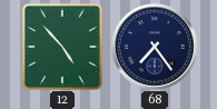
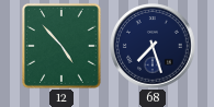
68: 7:24 -> 7:27
